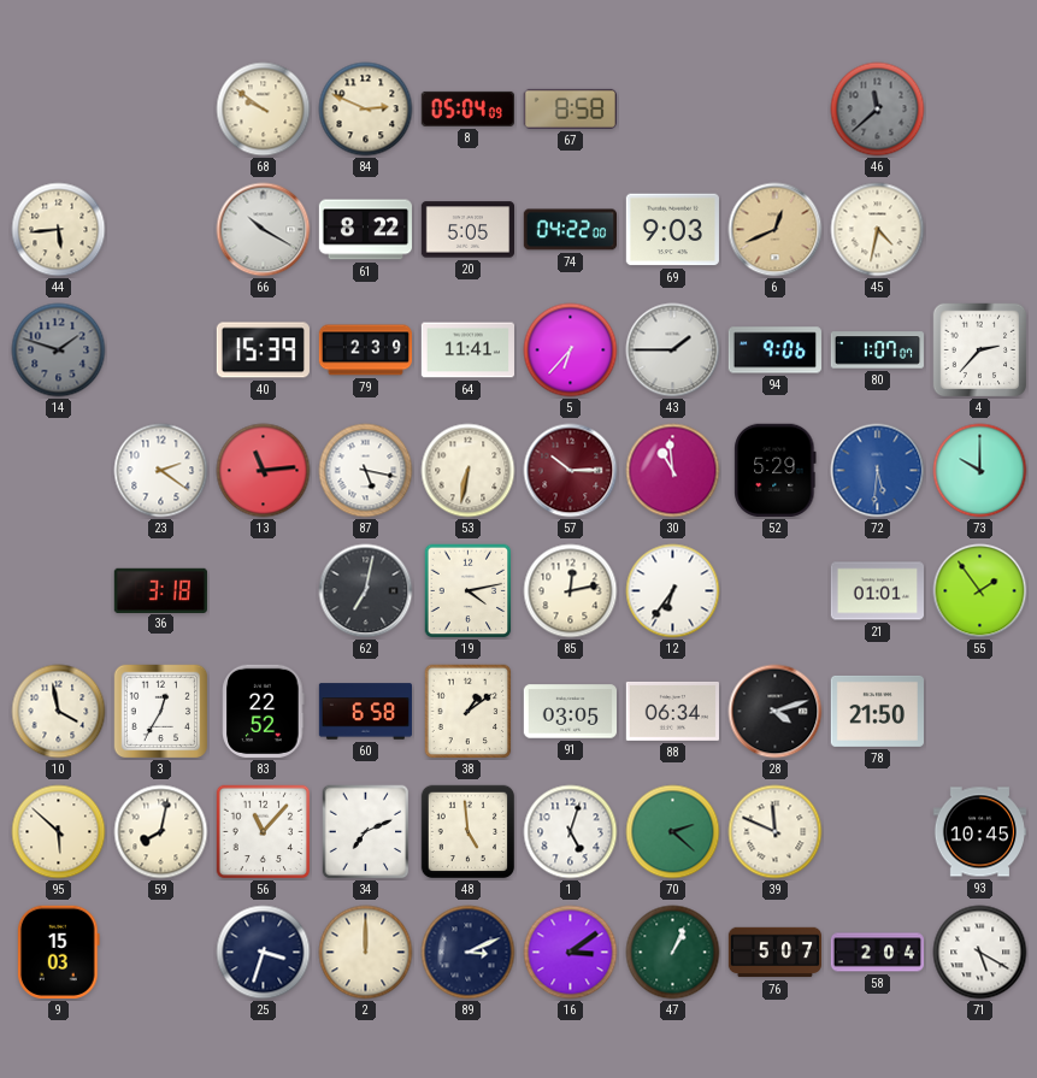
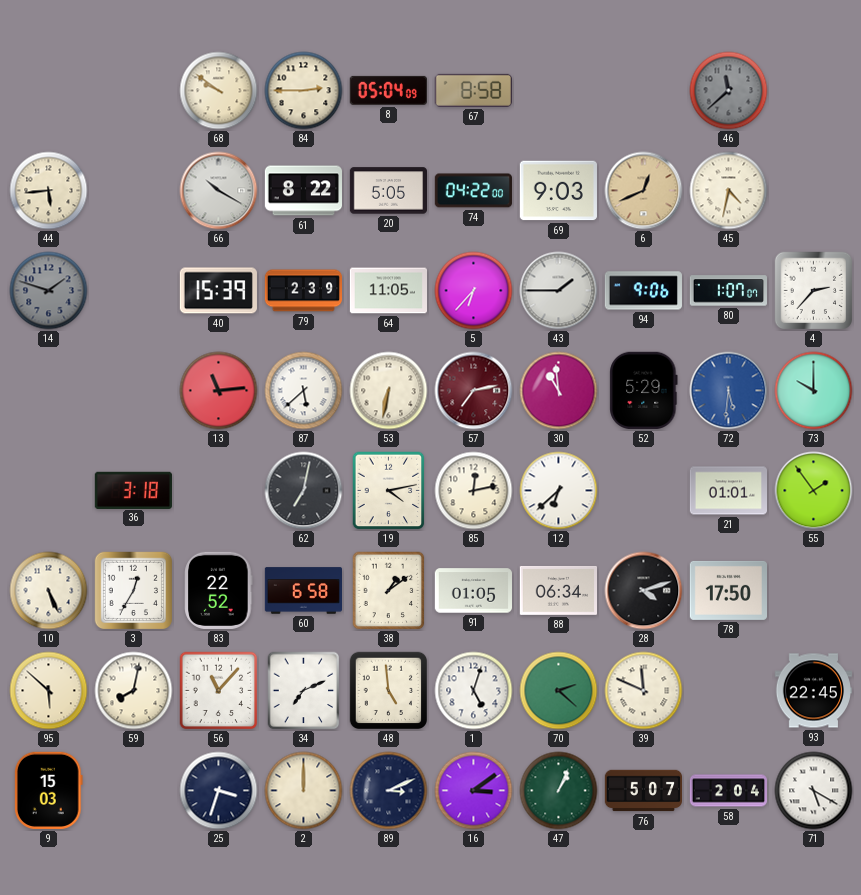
84: 2:49 -> 2:45
64: 11:41 -> 11:05
23: 2:21 -> none
87: 5:17 -> 5:38
57: 10:15 -> 7:13
12: 6:36 -> 6:38
10: 3:58 -> 5:26
91: 03:05 -> 01:05
78: 21:50 -> 17:50
93: 10:45 -> 22:45
